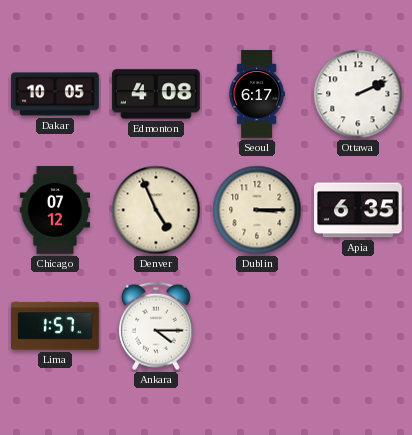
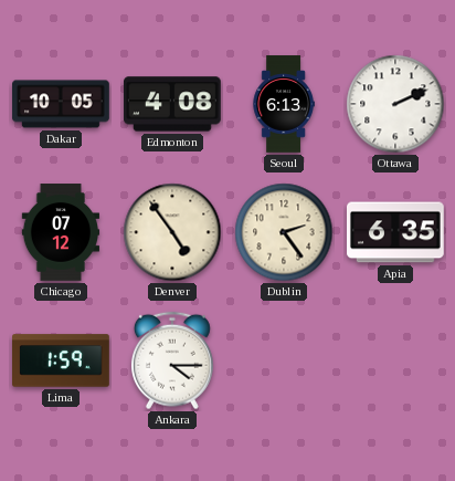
Seoul: 6:17 -> 6:13
Denver: 4:56 -> 4:54
Dublin: 3:15 -> 2:24
Lima: 1:57 -> 1:59
